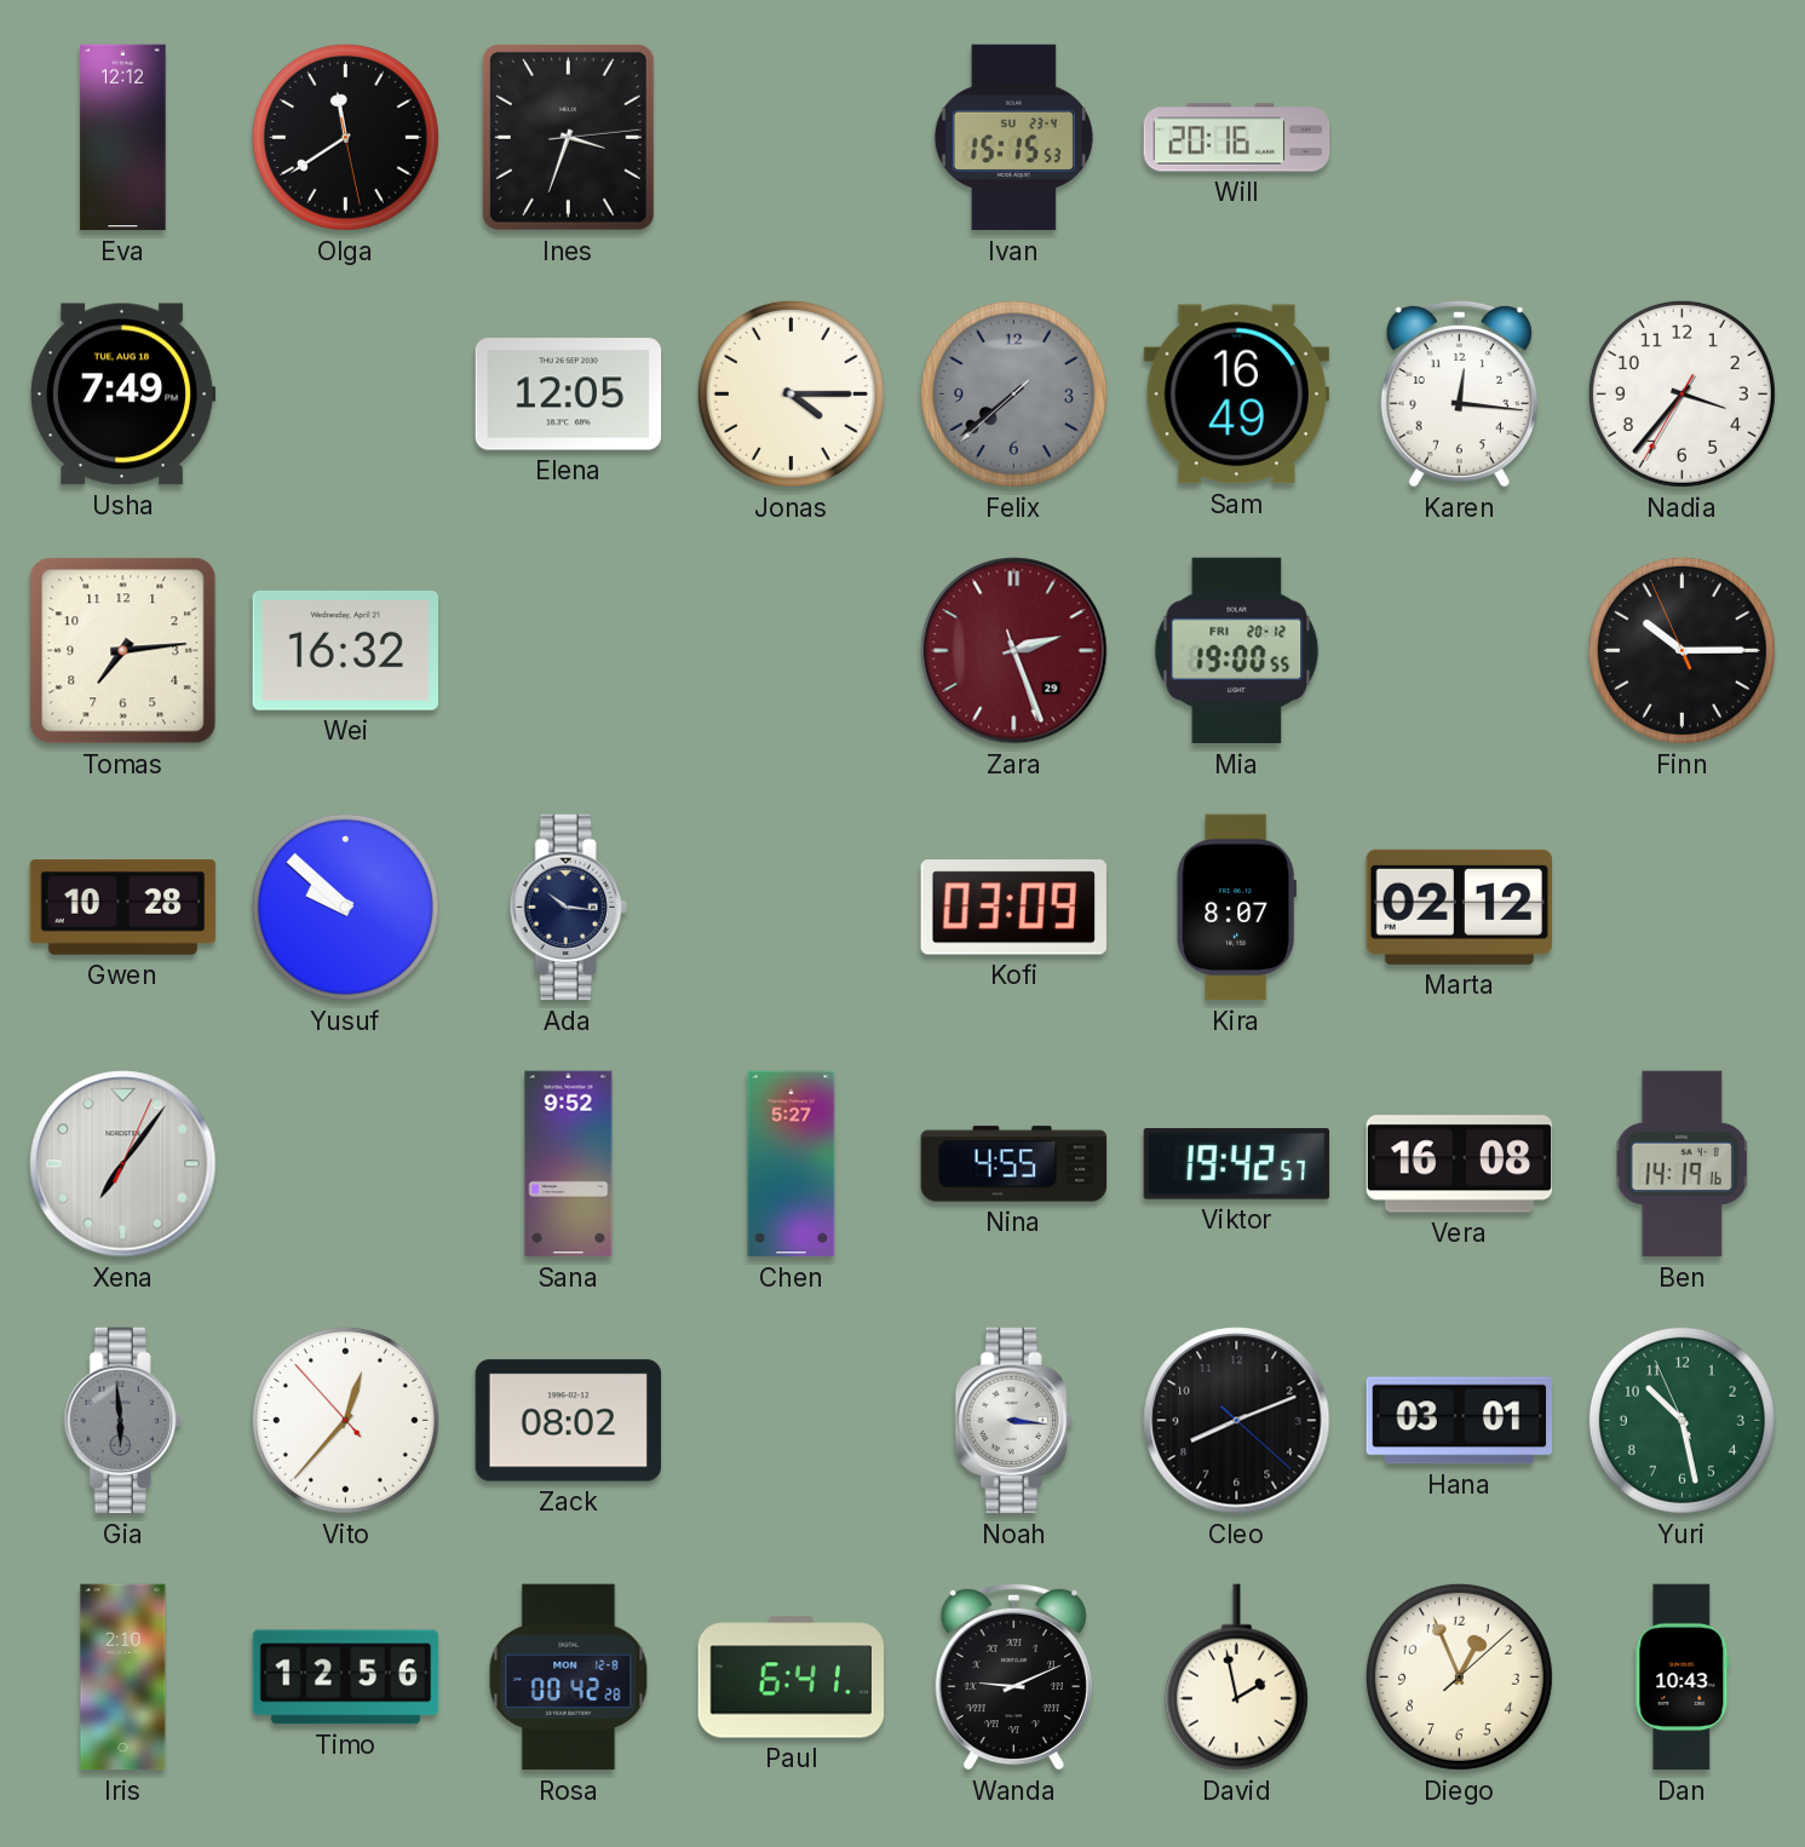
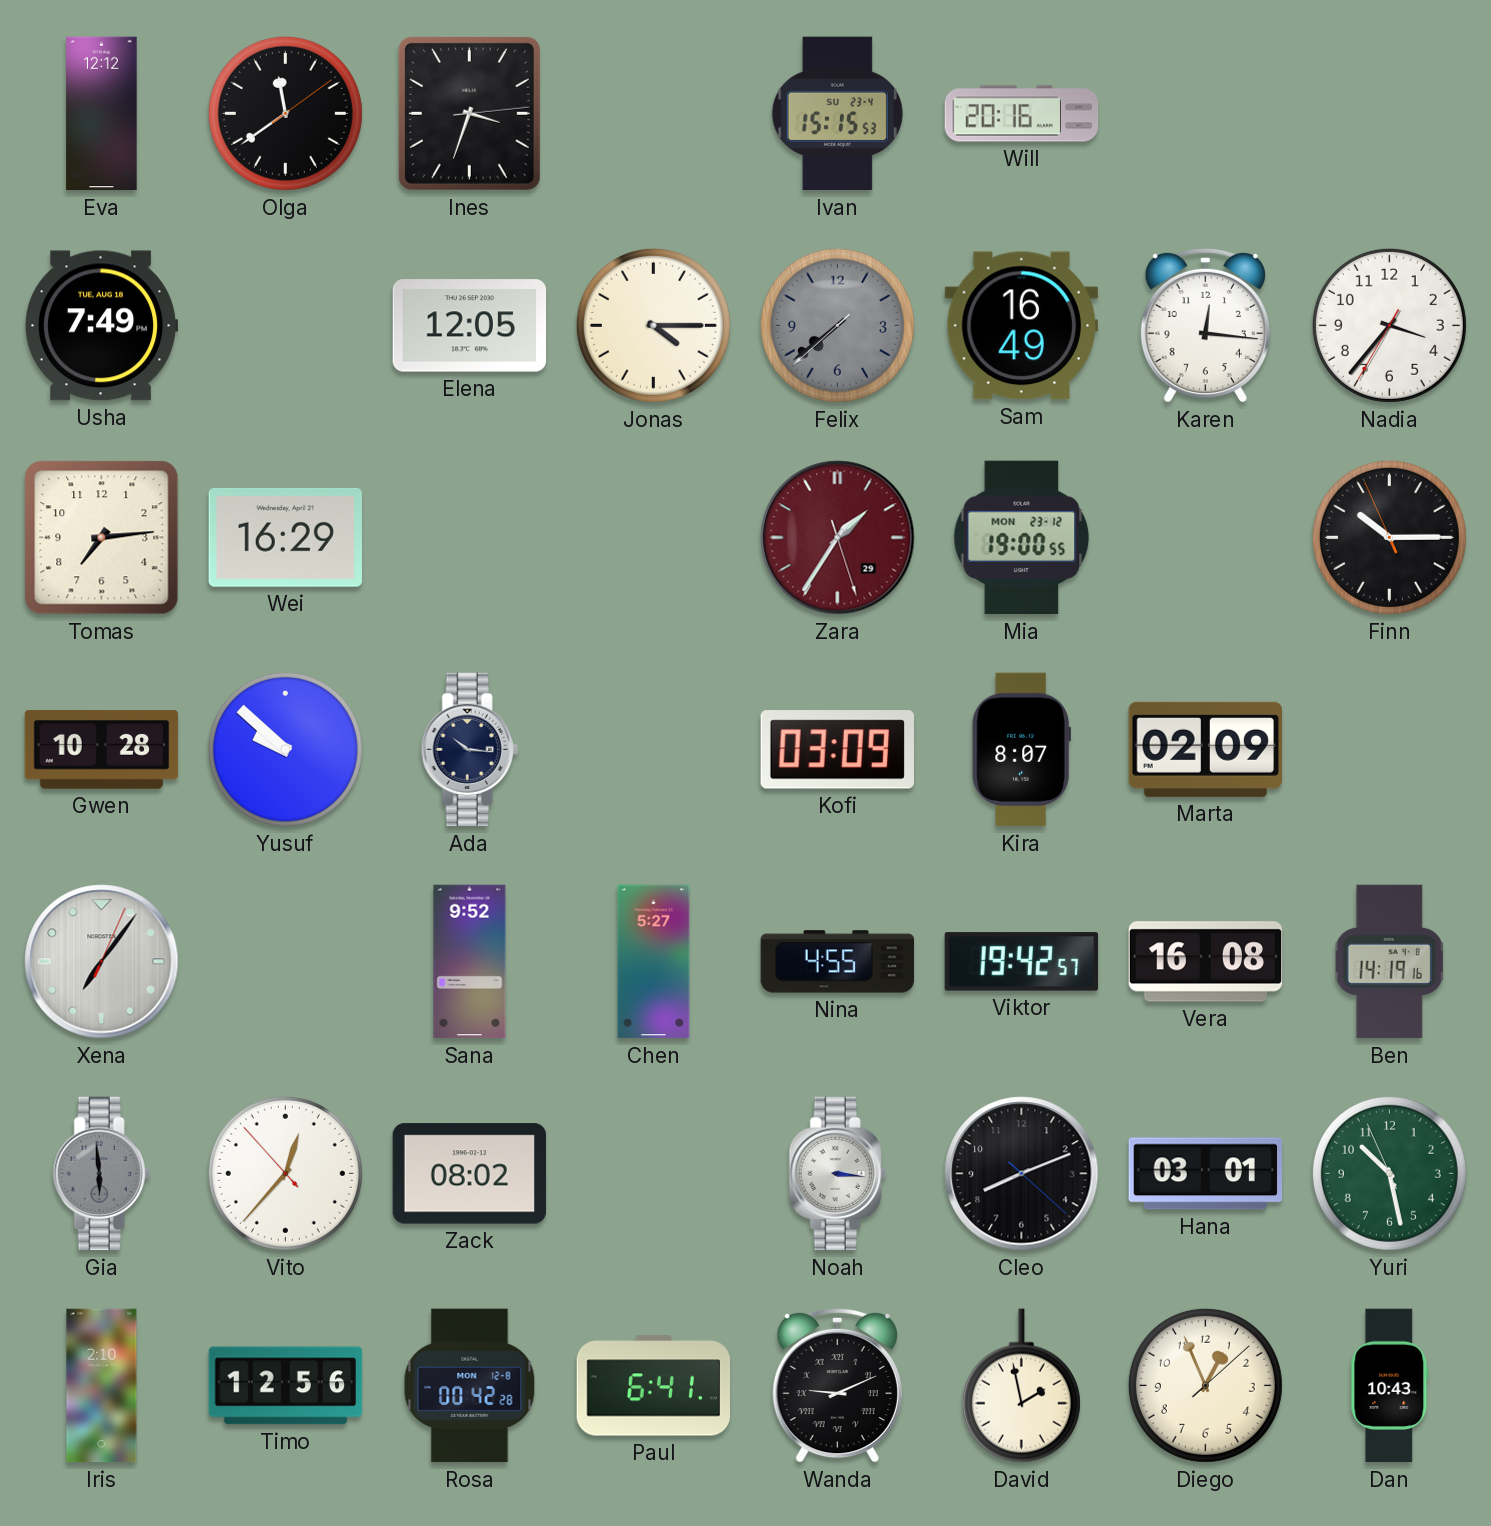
Olga: 11:39:28 -> 11:39:09
Wei: 16:32 -> 16:29
Zara: 2:26 -> 1:35
Mia date: FRI 20-12 -> MON 23-12
Marta: 02:12 -> 02:09
